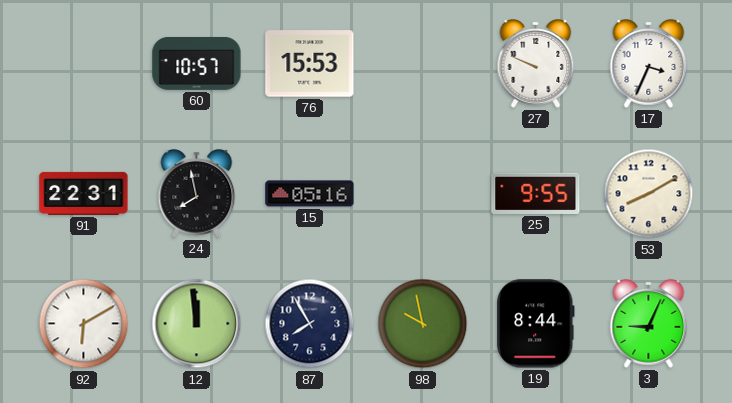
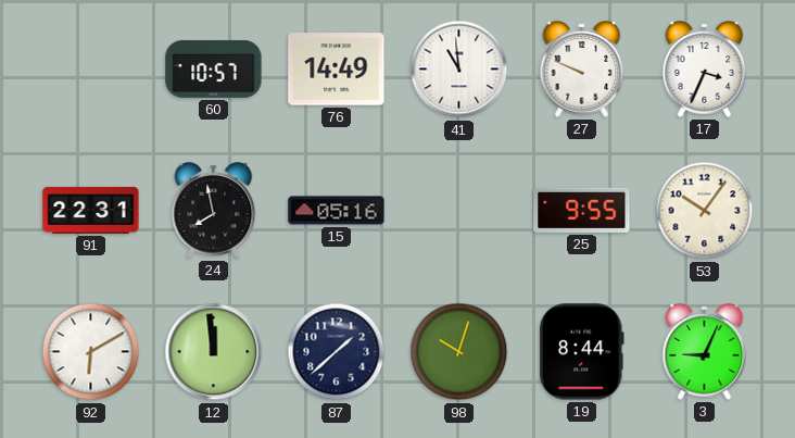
76: 15:53 -> 14:49
41: none -> 10:59
53: 8:10 -> 10:06
87: 7:55 -> 1:38
98: 9:58 -> 10:03
